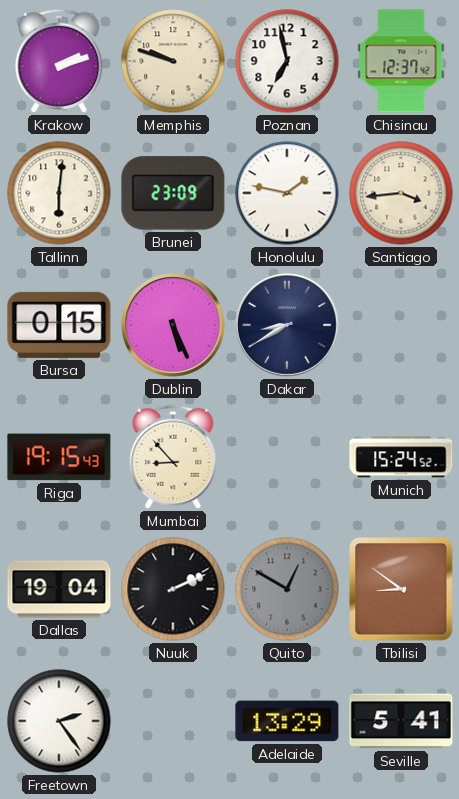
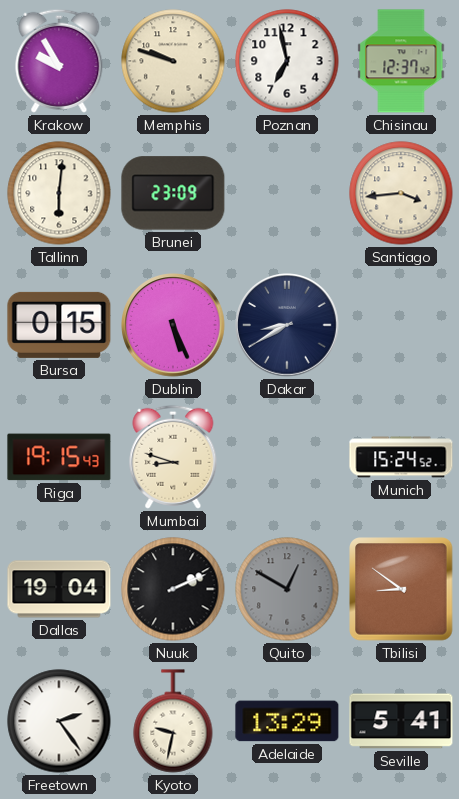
Krakow: 2:12 -> 9:55
Honolulu: 1:47 -> none
Mumbai: 8:53 -> 8:48
Kyoto: none -> 9:32
